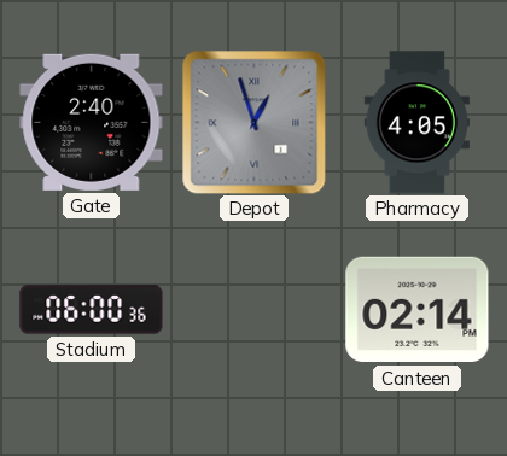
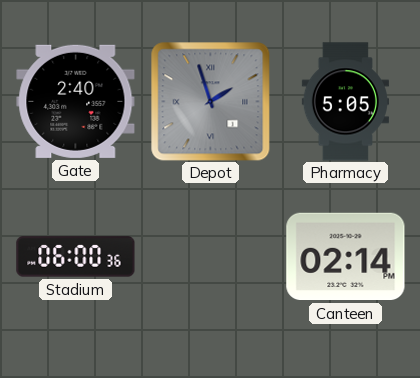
Depot: 12:57 -> 1:57
Pharmacy: 4:05 -> 5:05
